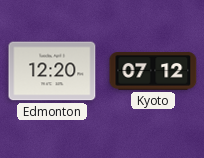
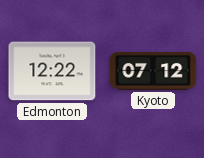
Edmonton: 12:20 -> 12:22
